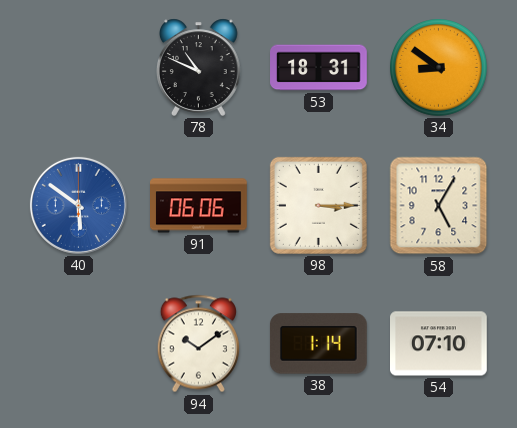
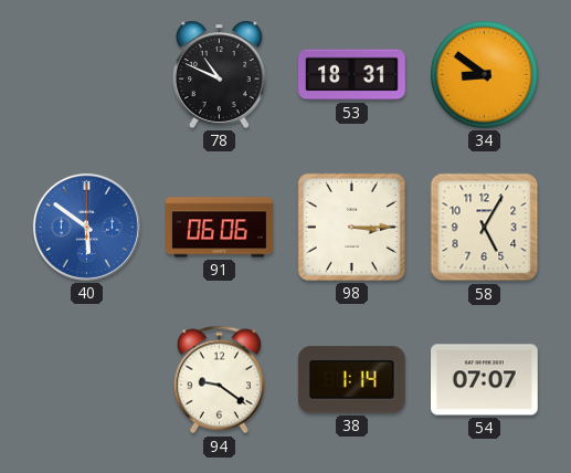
94: 10:09 -> 9:21
54: 07:10 -> 07:07
